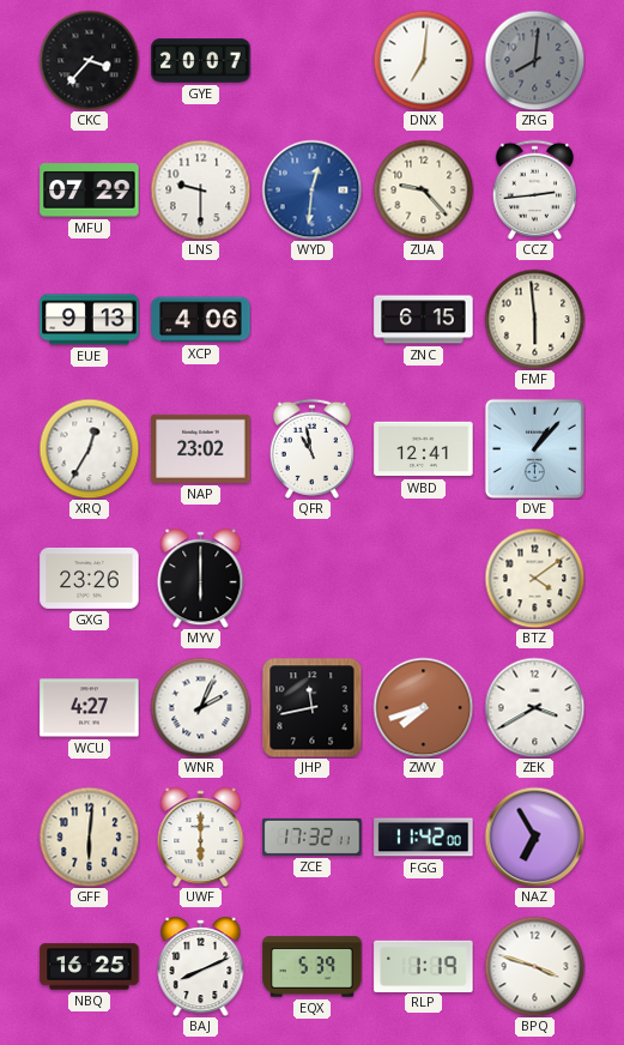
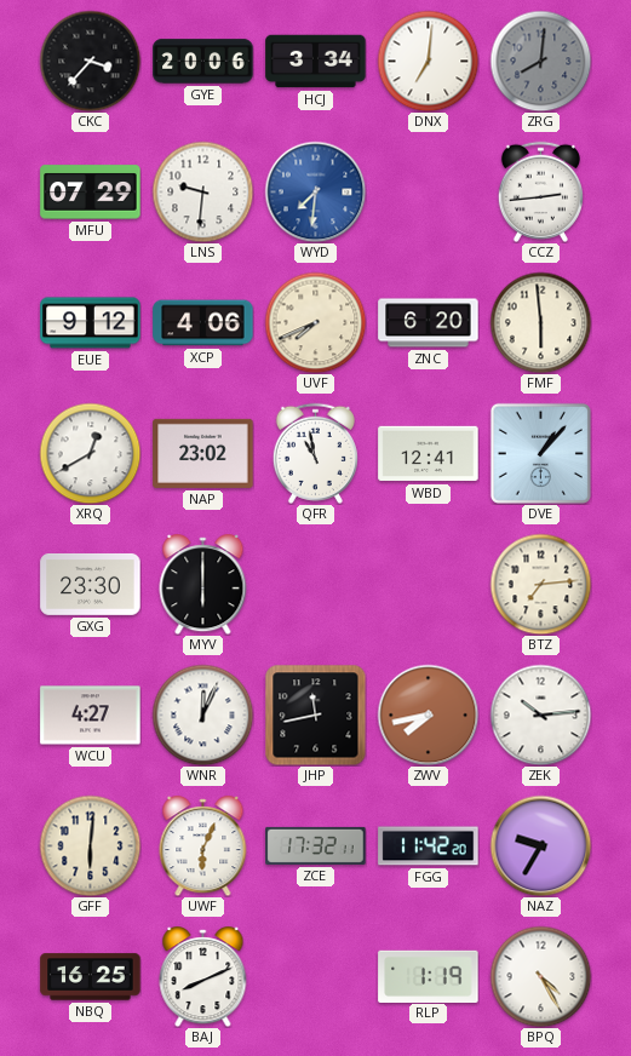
GYE: 20:07 -> 20:06
HCJ: none -> 3:34
LNS: 9:30 -> 9:31
WYD: 12:31 -> 7:31
ZUA: 9:23 -> none
EUE: 9:13 -> 9:12
UVF: none -> 7:41
ZNC: 6:15 -> 6:20
XRQ: 12:35 -> 12:40
GXG: 23:26 -> 23:30
BTZ: 4:09 -> 7:14
WNR: 2:04 -> 12:04
ZWV: 7:42 -> 7:43
ZEK: 3:40 -> 10:14
UWF: 6:00 -> 6:04
FGG: 11:42:00 -> 11:42:20
NAZ: 6:55 -> 9:35
EQX: 5:39 -> none
BPQ: 3:48 -> 4:25
